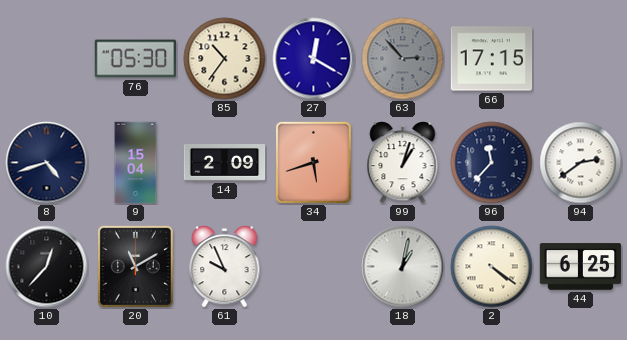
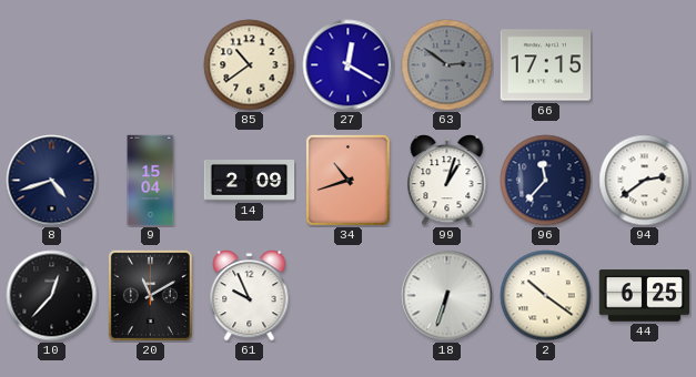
76: 05:30 -> none
85: 10:36 -> 10:39
63: 2:53 -> 2:51
34: 5:42 -> 10:42
18: 1:02 -> 6:33
2: 4:21 -> 10:21
